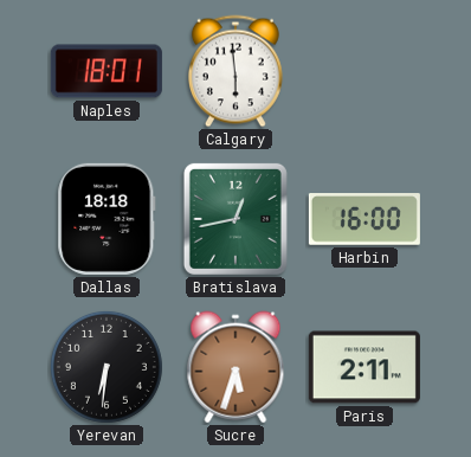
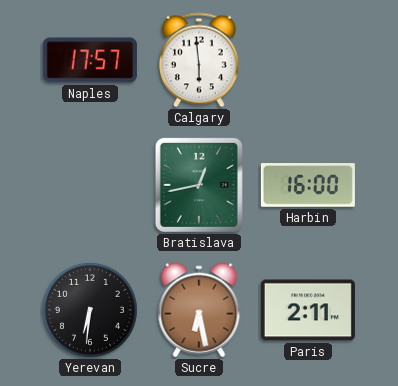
Naples: 18:01 -> 17:57
Dallas: 18:18 -> none
Sucre: 5:33 -> 6:28
